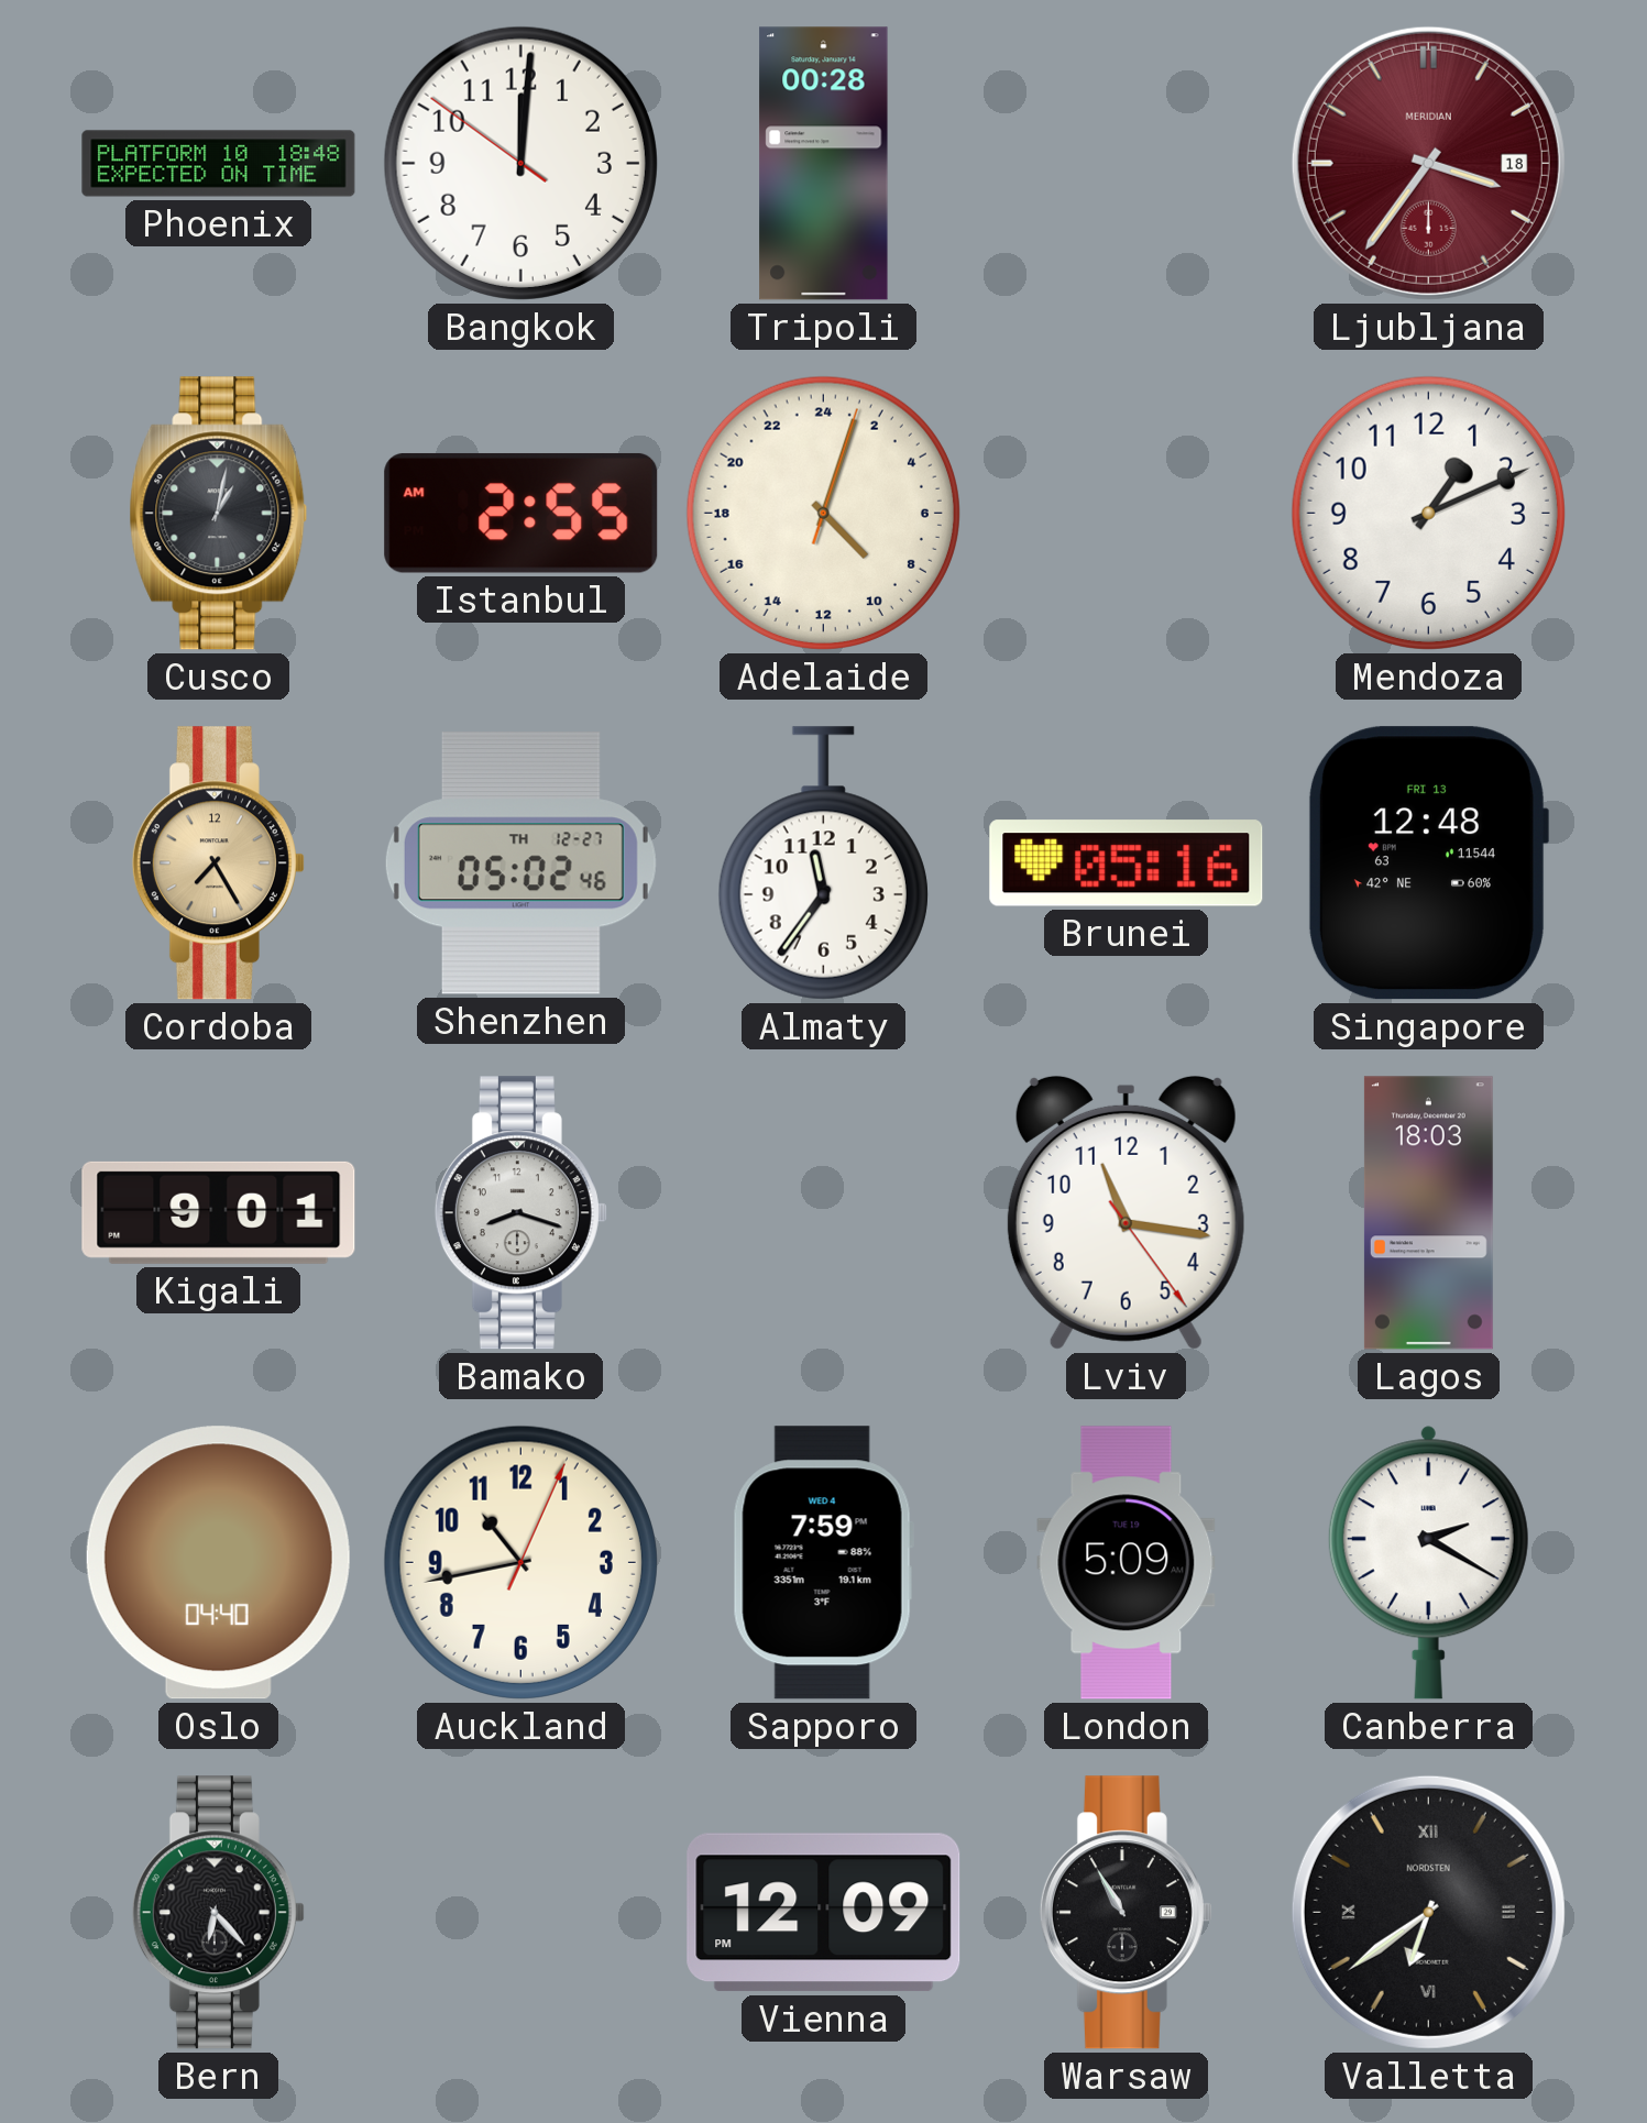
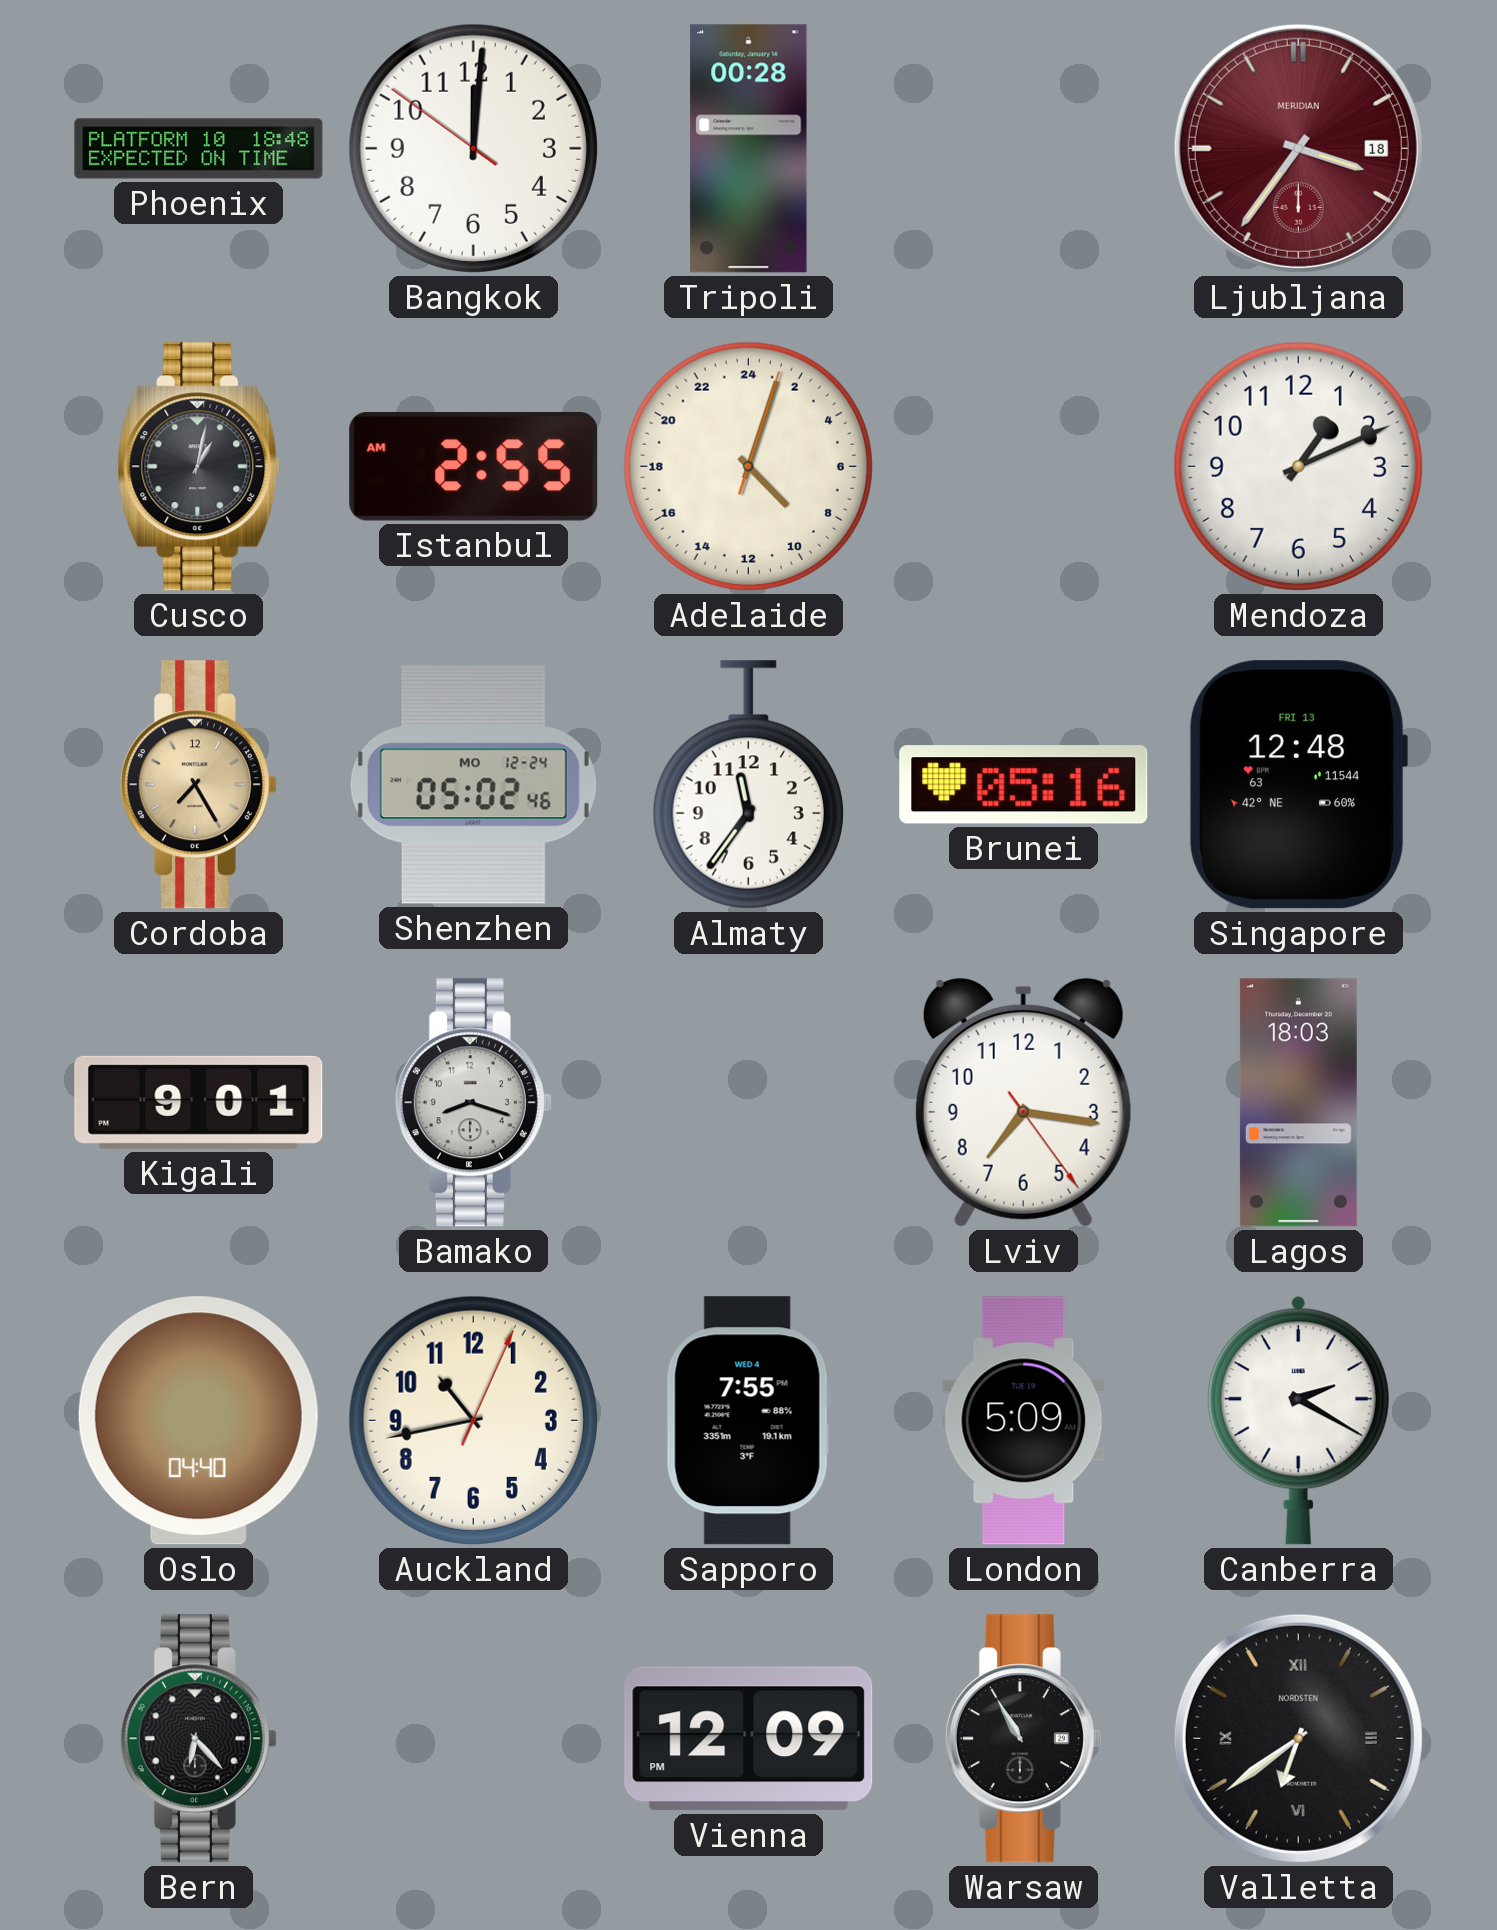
Shenzhen date: TH 12-27 -> MO 12-24
Lviv: 11:16 -> 7:16
Sapporo: 7:59 -> 7:55
